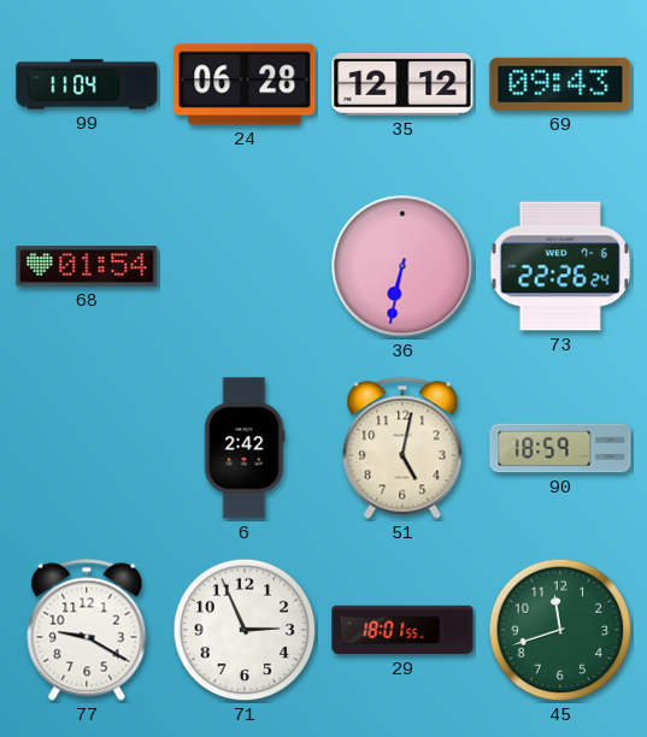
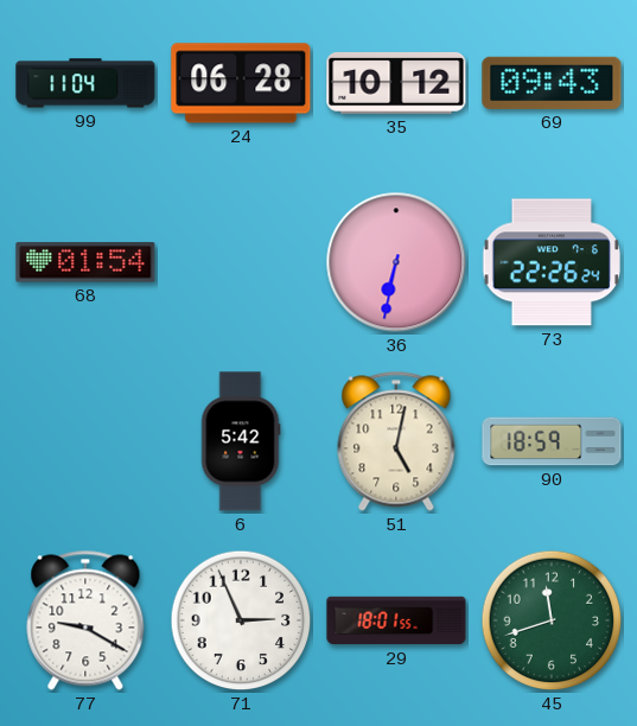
35: 12:12 -> 10:12
6: 2:42 -> 5:42
